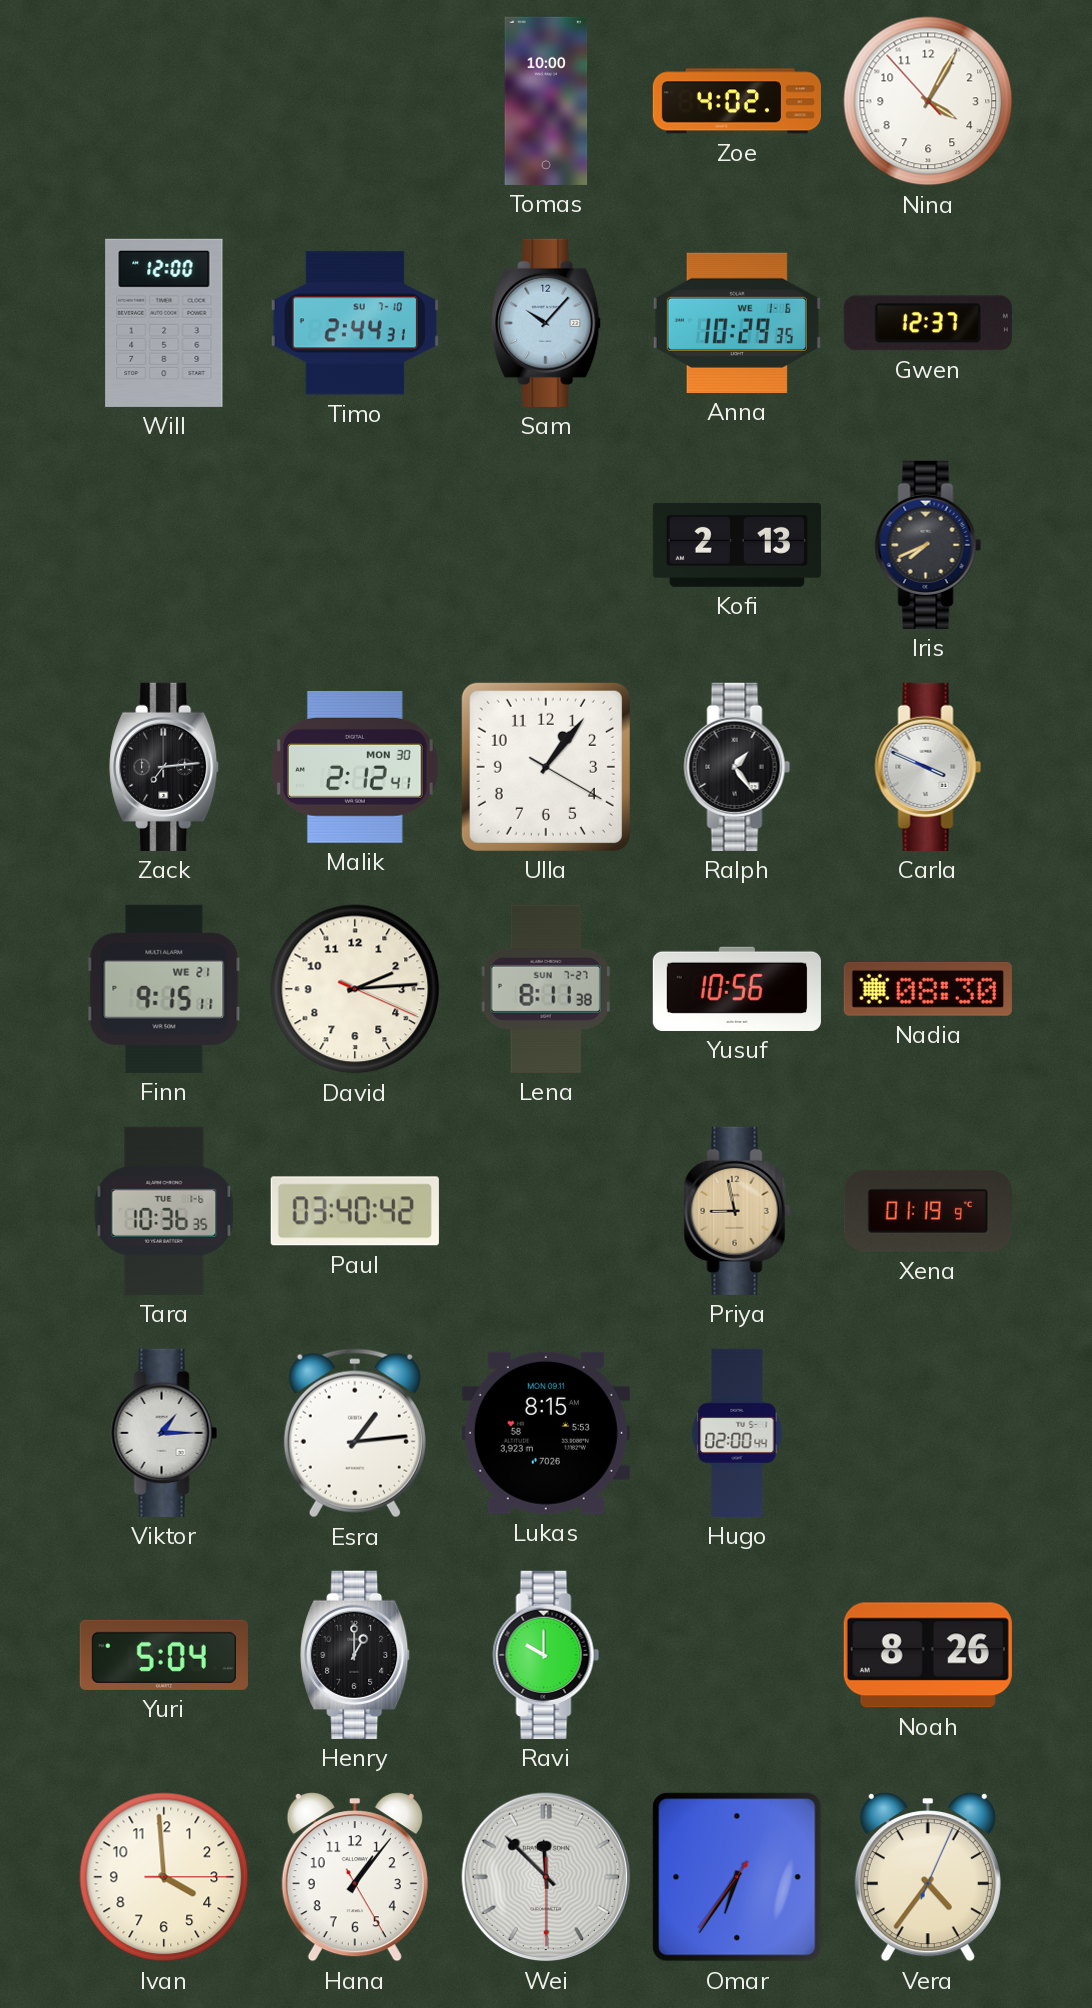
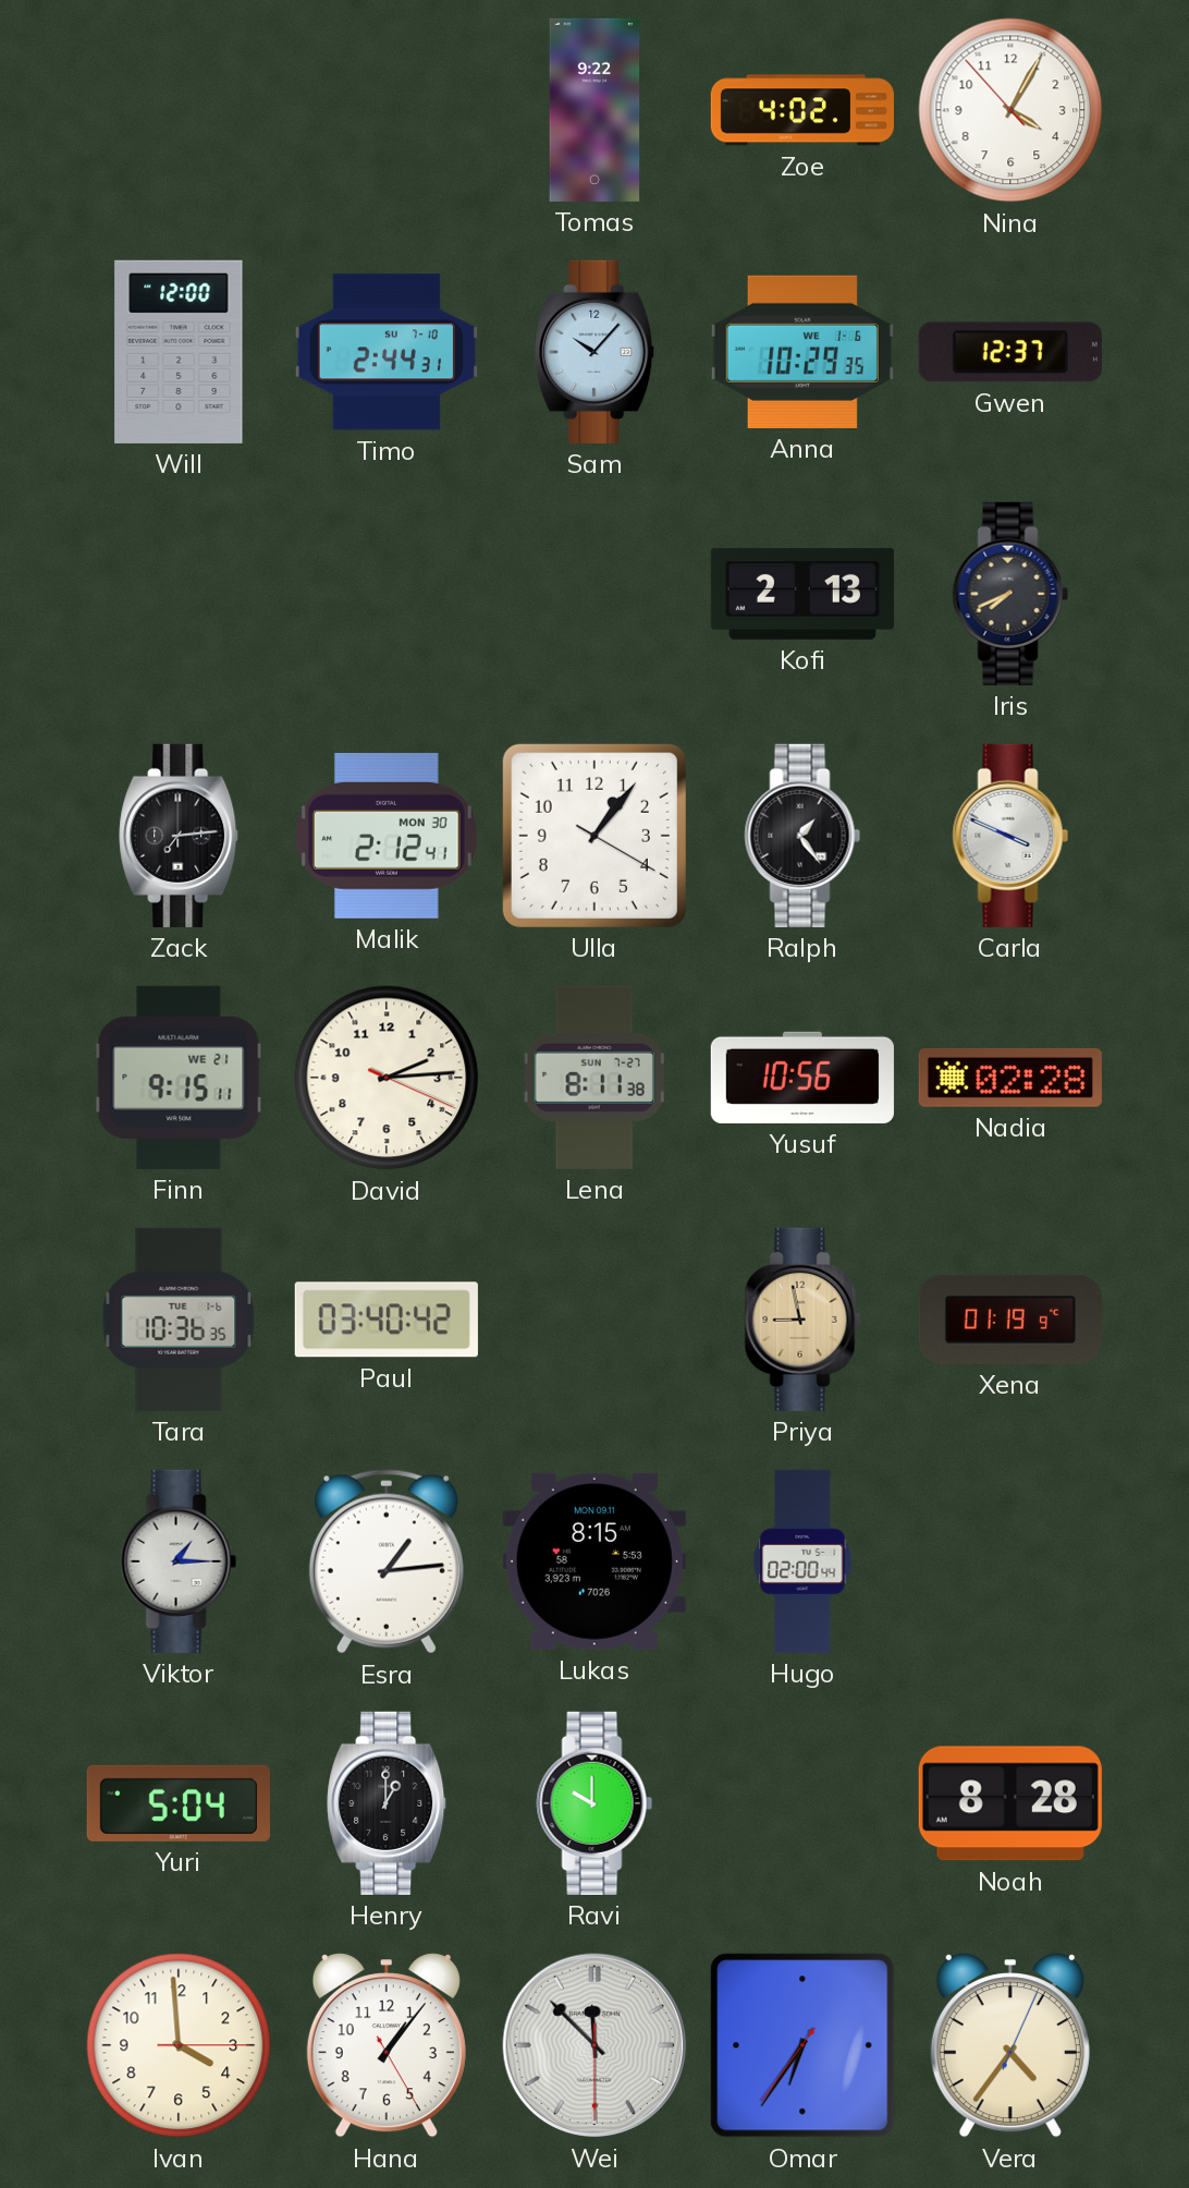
Tomas: 10:00 -> 9:22
Nadia: 08:30 -> 02:28
Noah: 8:26 -> 8:28
